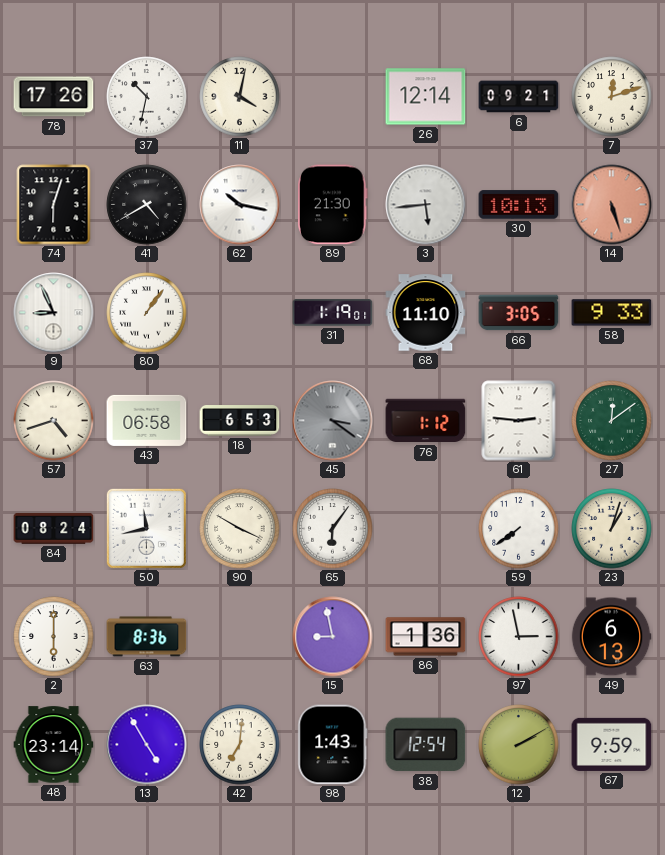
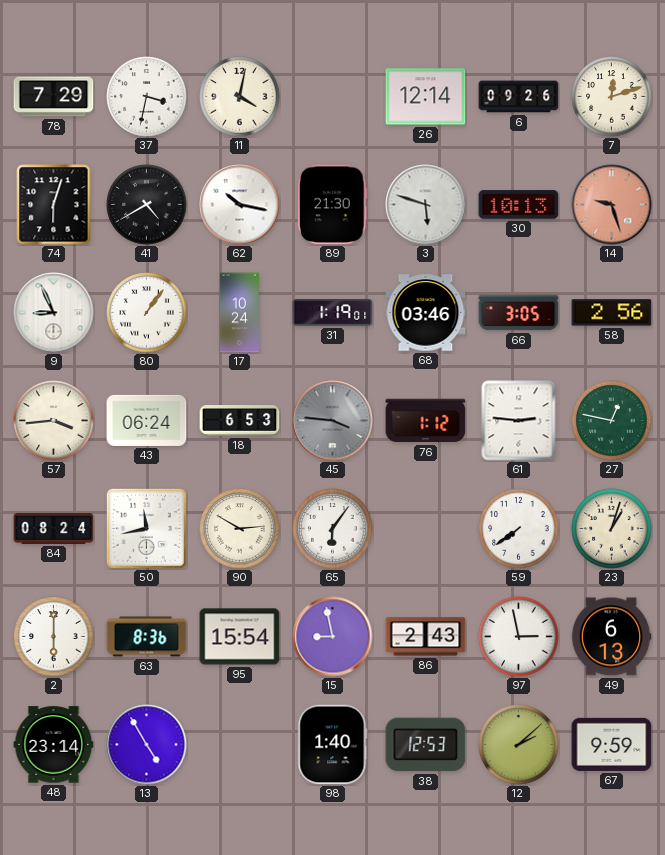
78: 17:26 -> 7:29
37: 10:32 -> 3:32
6: 09:21 -> 09:26
3: 5:44 -> 5:48
14: 5:27 -> 9:27
17: none -> 10:24
68: 11:10 -> 03:46
58: 9:33 -> 2:56
57: 4:42 -> 3:44
43: 06:58 -> 06:24
45: 3:21 -> 3:46
27: 12:09 -> 12:47
90: 3:50 -> 2:50
95: none -> 15:54
86: 1:36 -> 2:43
42: 7:01 -> none
98: 1:43 -> 1:40
38: 12:54 -> 12:53
12: 2:10 -> 2:08
